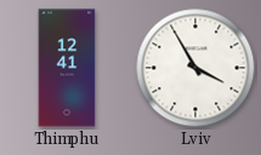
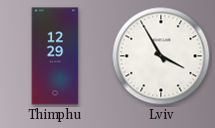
Thimphu: 12:41 -> 12:29
